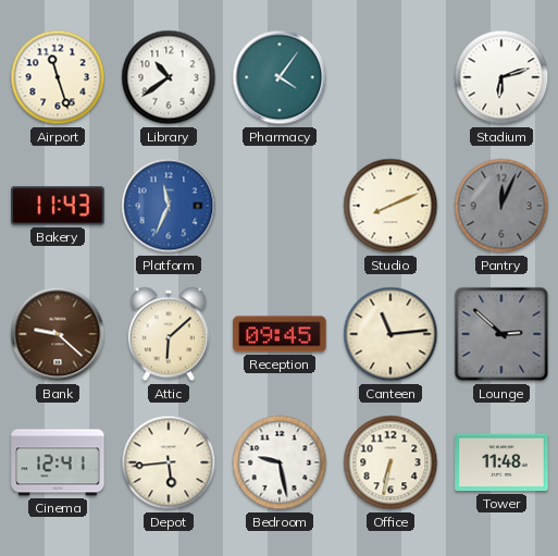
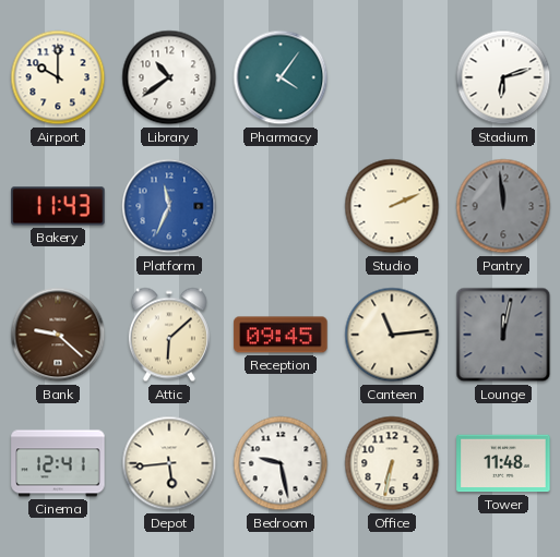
Airport: 11:27 -> 10:00
Studio: 8:11 -> 2:11
Pantry: 12:04 -> 11:59
Lounge: 2:52 -> 12:02
